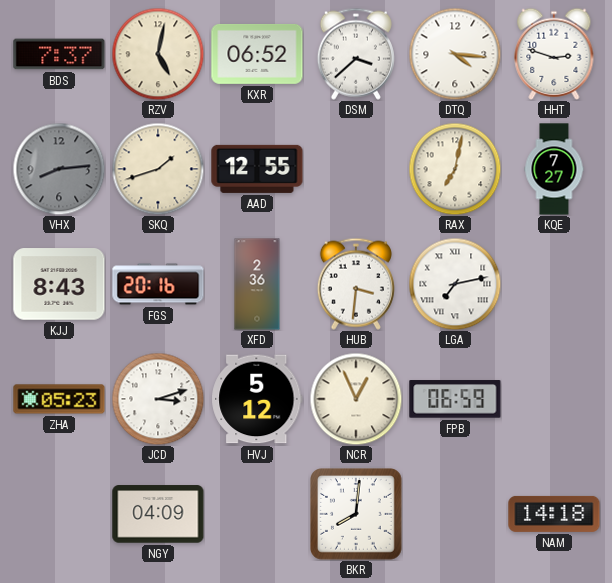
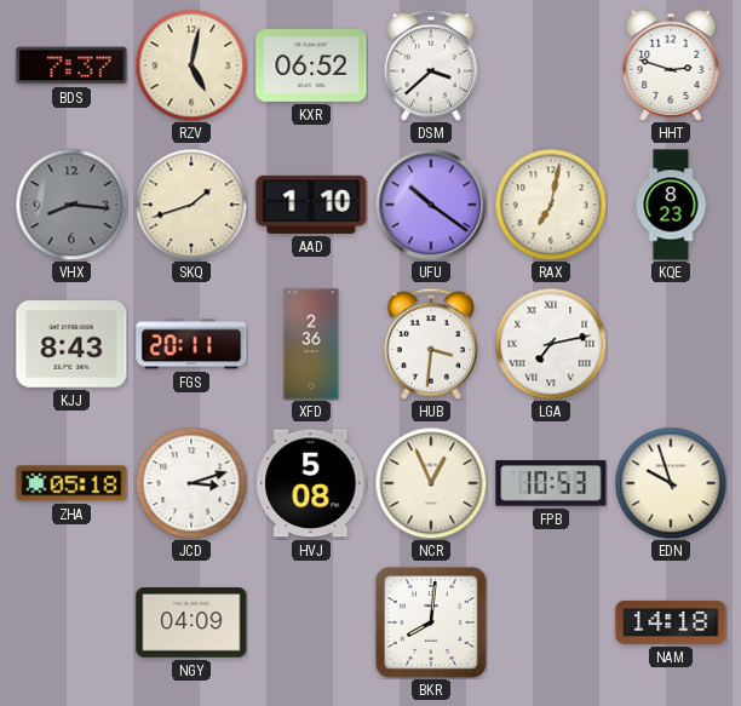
DTQ: 4:16 -> none
VHX: 8:14 -> 8:16
AAD: 12:55 -> 1:10
UFU: none -> 10:21
KQE: 7:27 -> 8:23
FGS: 20:16 -> 20:11
ZHA: 05:23 -> 05:18
HVJ: 5:12 -> 5:08
FPB: 06:59 -> 10:53
EDN: none -> 9:57
